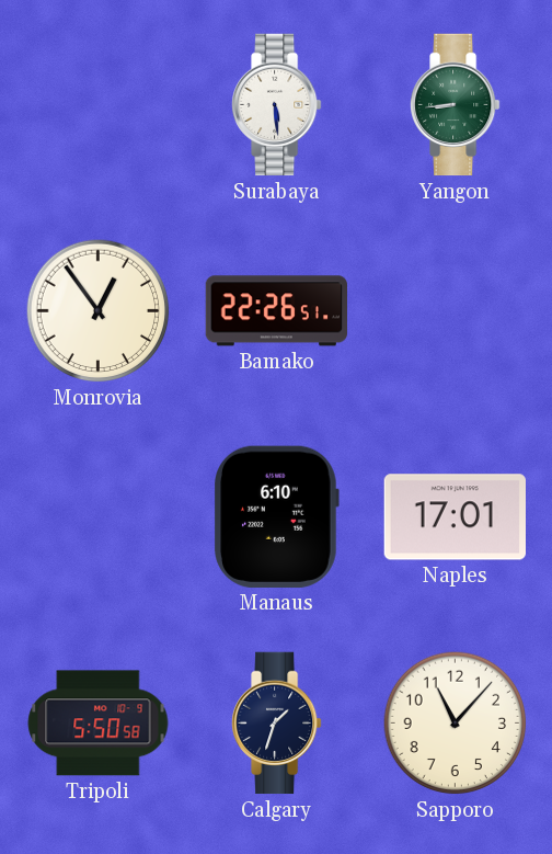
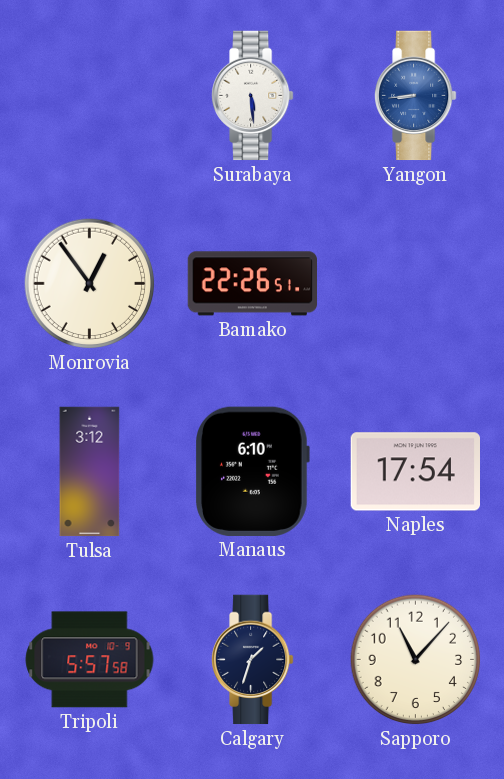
Yangon dial: green -> blue
Tulsa: none -> 3:12
Naples: 17:01 -> 17:54
Tripoli: 5:50 -> 5:57
